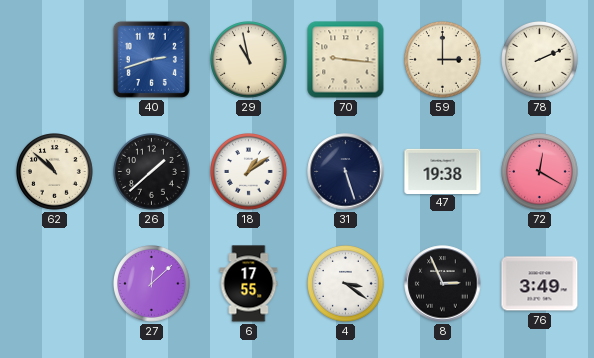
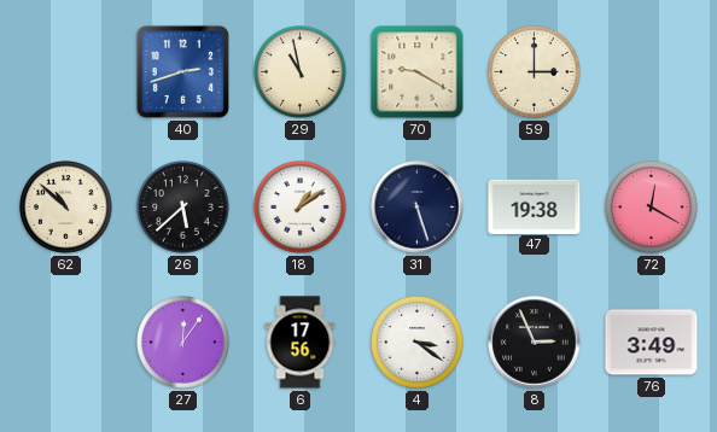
70: 9:16 -> 9:20
78: 2:11 -> none
26: 1:38 -> 5:38
27: 12:08 -> 12:06
6: 17:55 -> 17:56
